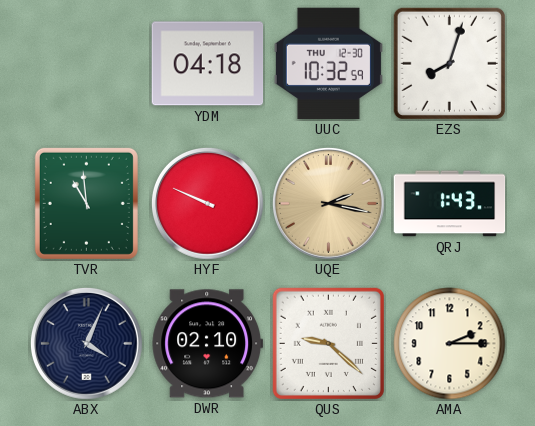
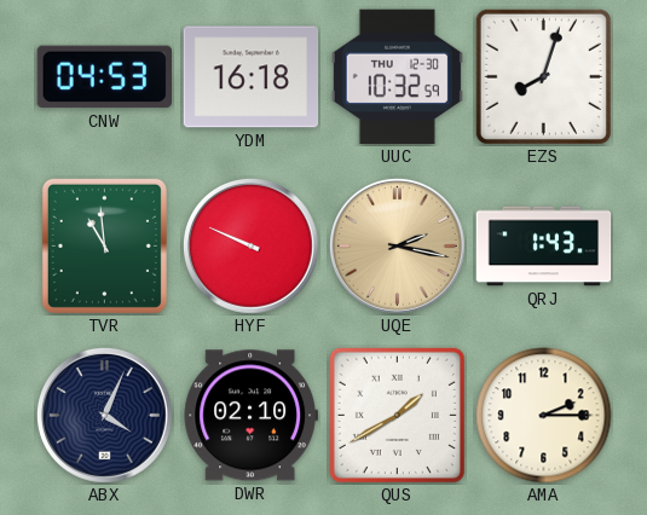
CNW: none -> 04:53
YDM: 04:18 -> 16:18
QUS: 9:22 -> 1:40
